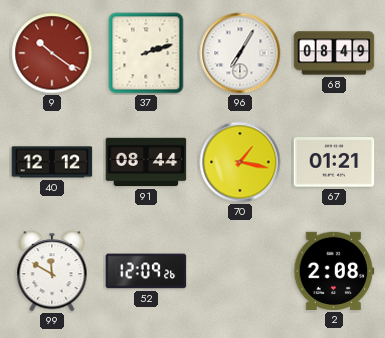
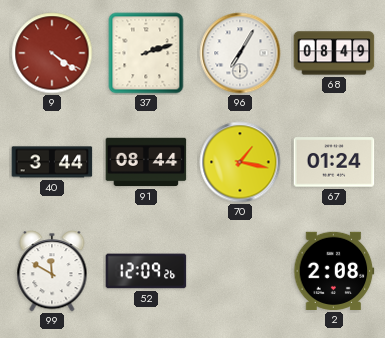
9: 10:21 -> 4:21
40: 12:12 -> 3:44
67: 01:21 -> 01:24
